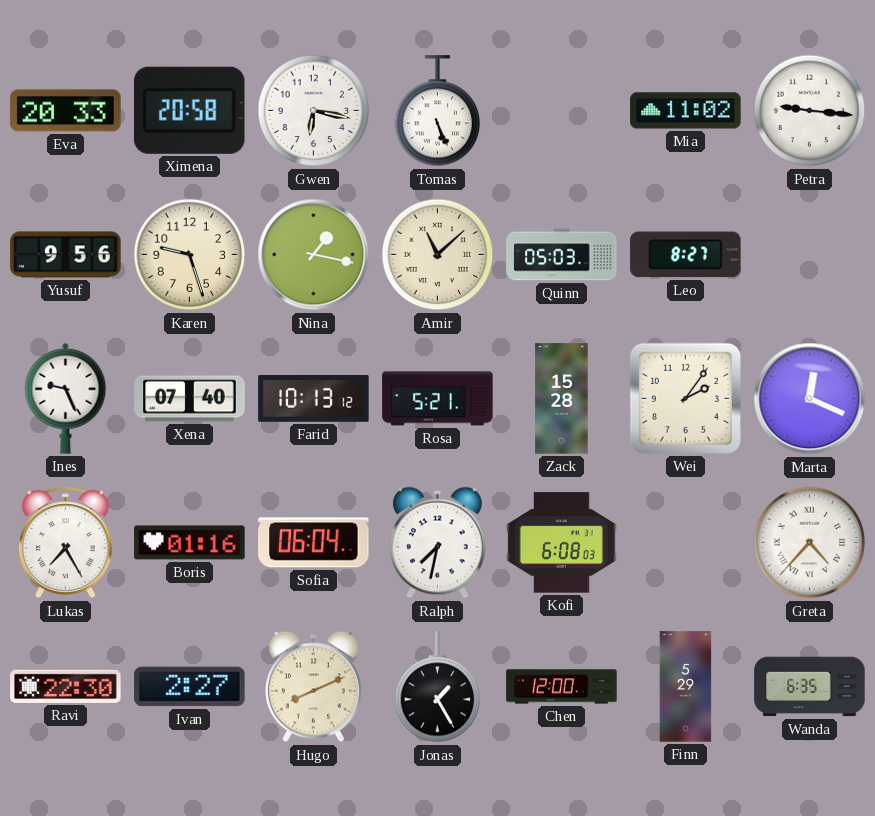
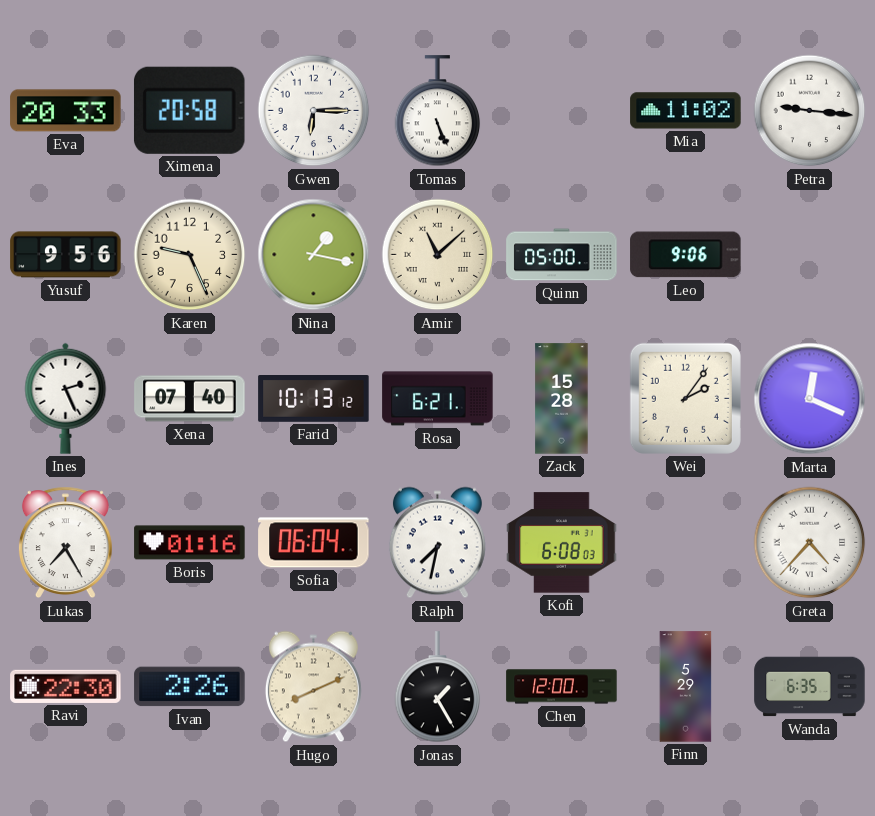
Gwen: 6:17 -> 6:15
Karen: 9:27 -> 9:26
Quinn: 05:03 -> 05:00
Leo: 8:27 -> 9:06
Ines: 9:26 -> 2:26
Rosa: 5:21 -> 6:21
Ivan: 2:27 -> 2:26
